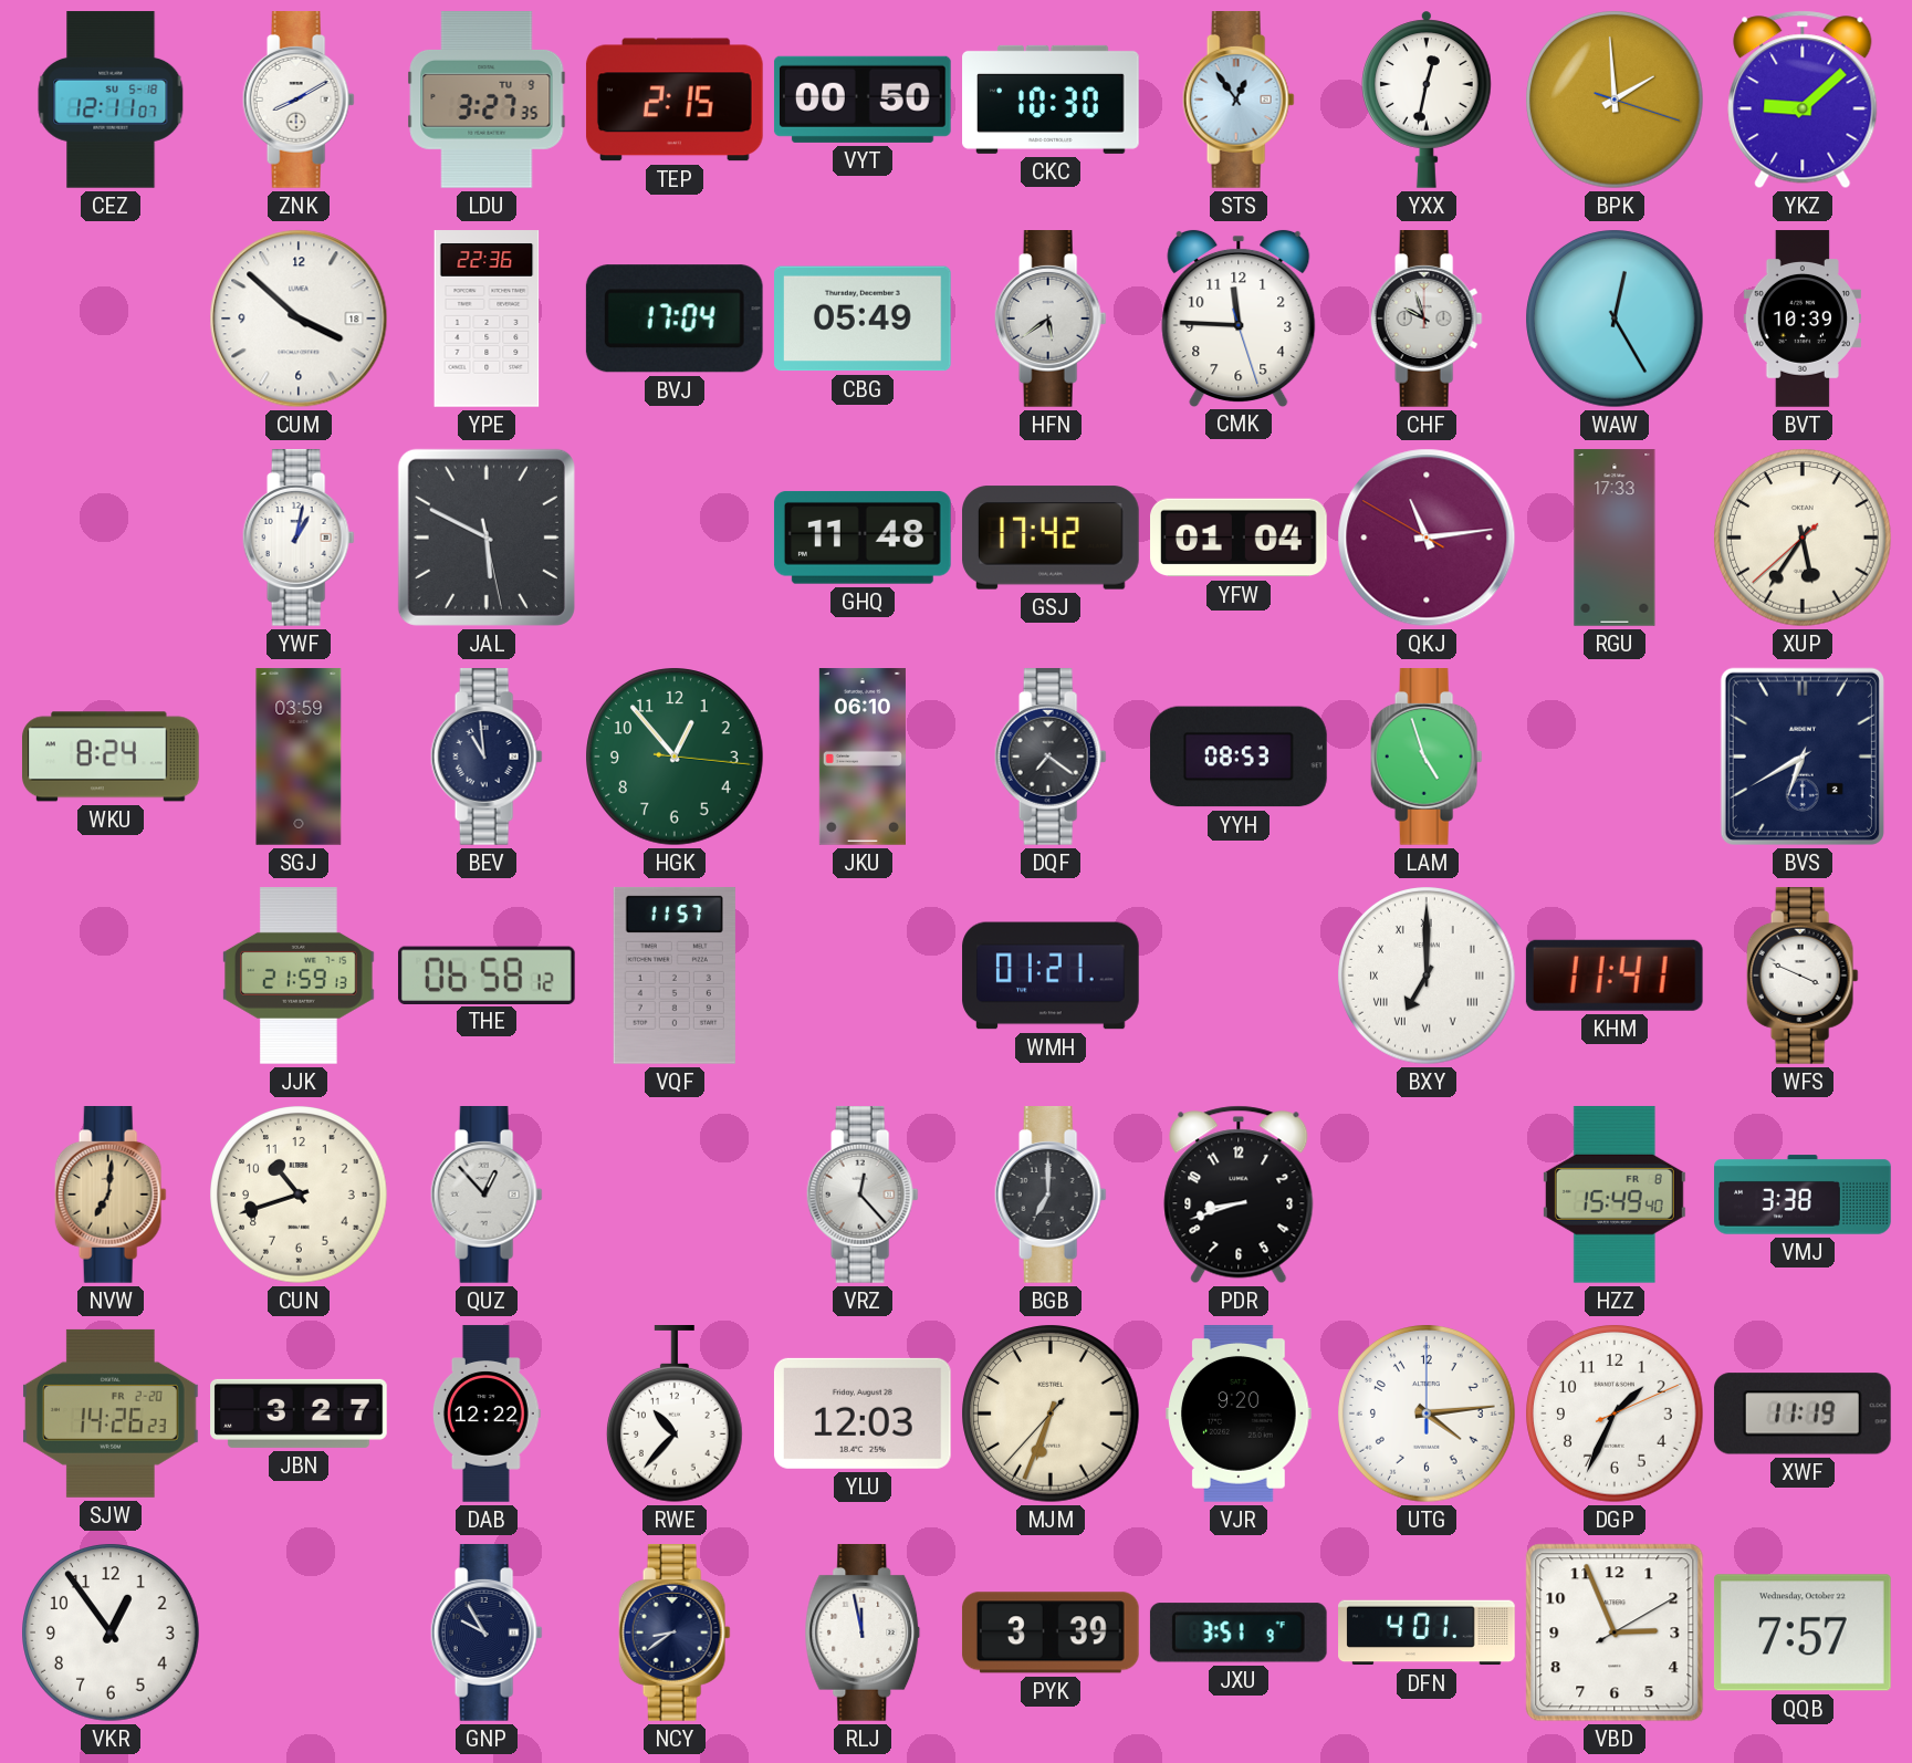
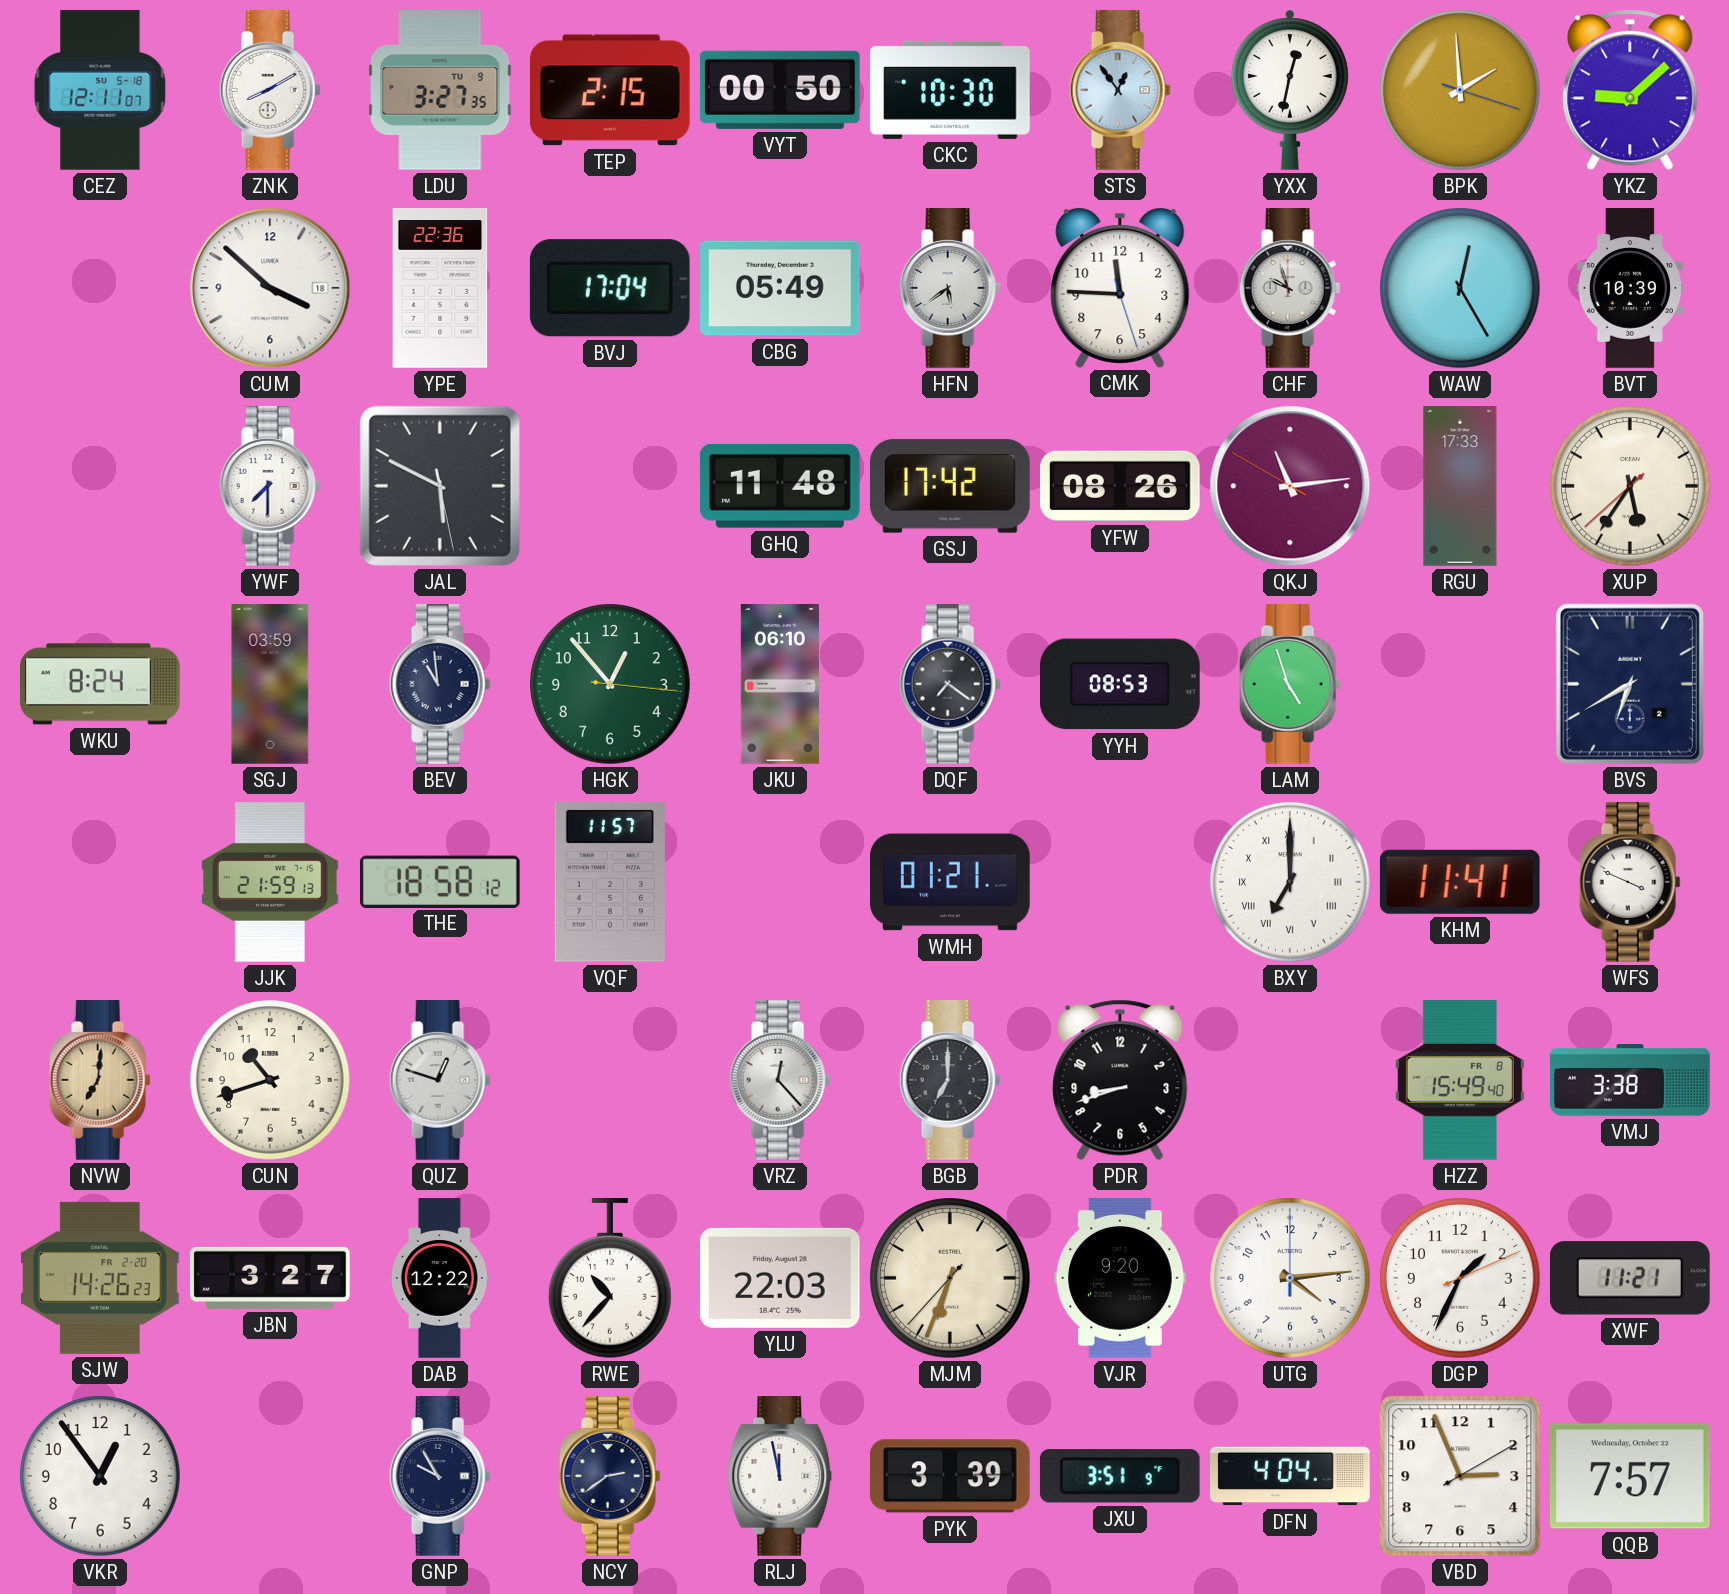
YWF: 1:02 -> 7:30
YFW: 01:04 -> 08:26
THE: 06:58 -> 18:58
QUZ: 12:53 -> 12:48
YLU: 12:03 -> 22:03
XWF: 11:19 -> 11:21
NCY: 8:39 -> 2:39
DFN: 4:01 -> 4:04
